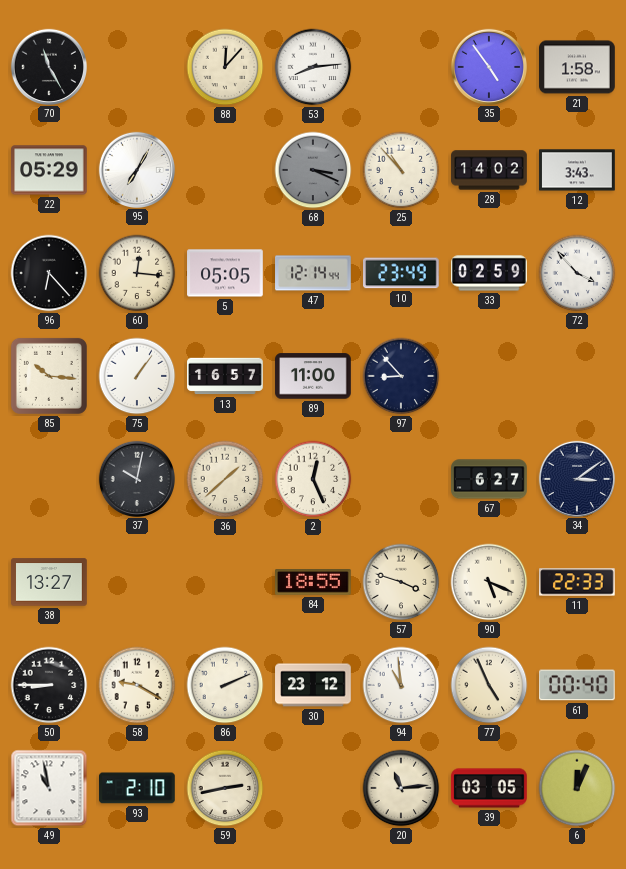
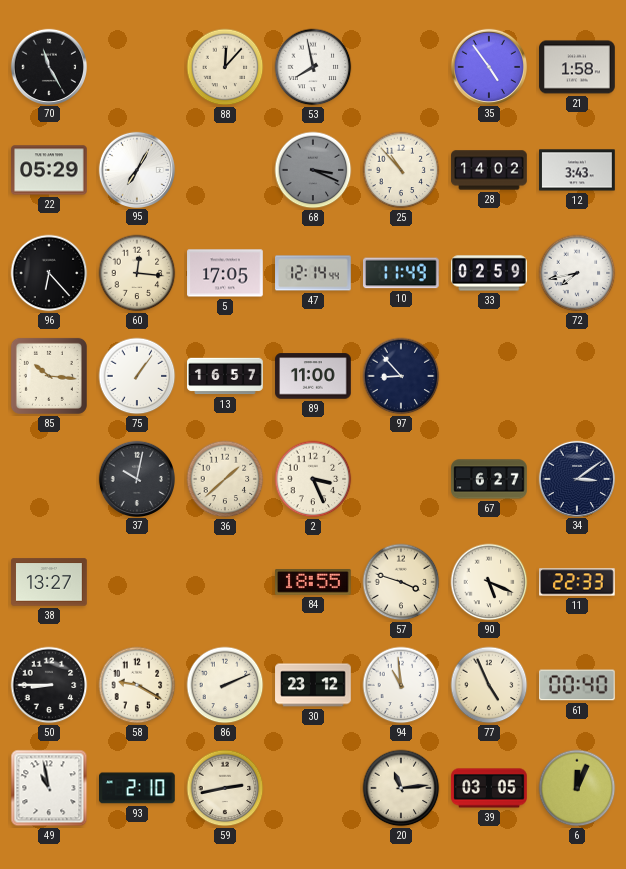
53: 8:14 -> 7:58
5: 05:05 -> 17:05
10: 23:49 -> 11:49
72: 3:53 -> 7:43
2: 12:26 -> 3:26
